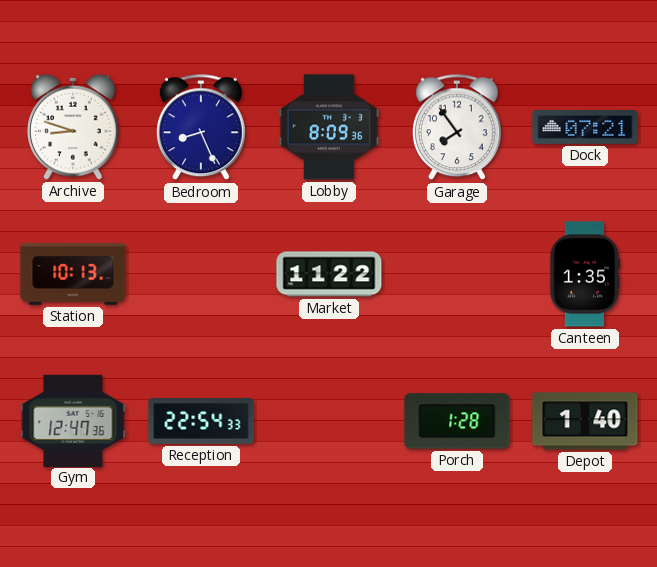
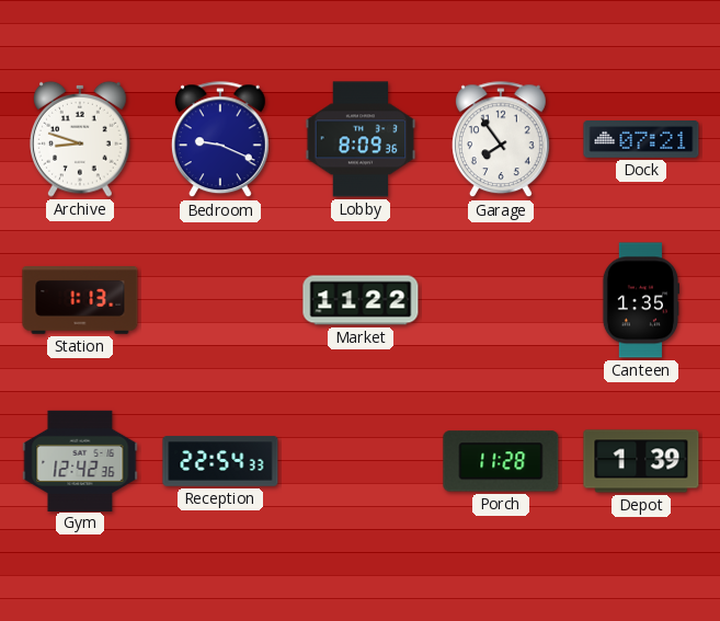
Bedroom: 8:26 -> 9:19
Station: 10:13 -> 1:13
Gym: 12:47 -> 12:42
Porch: 1:28 -> 11:28
Depot: 1:40 -> 1:39
